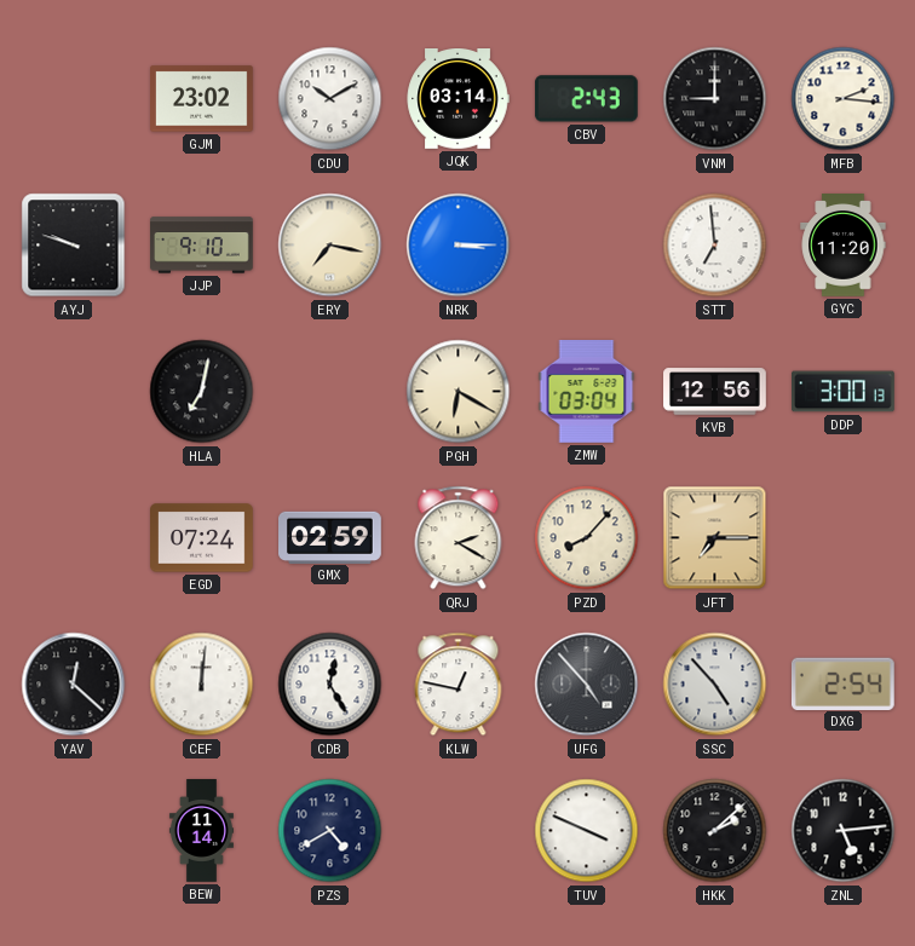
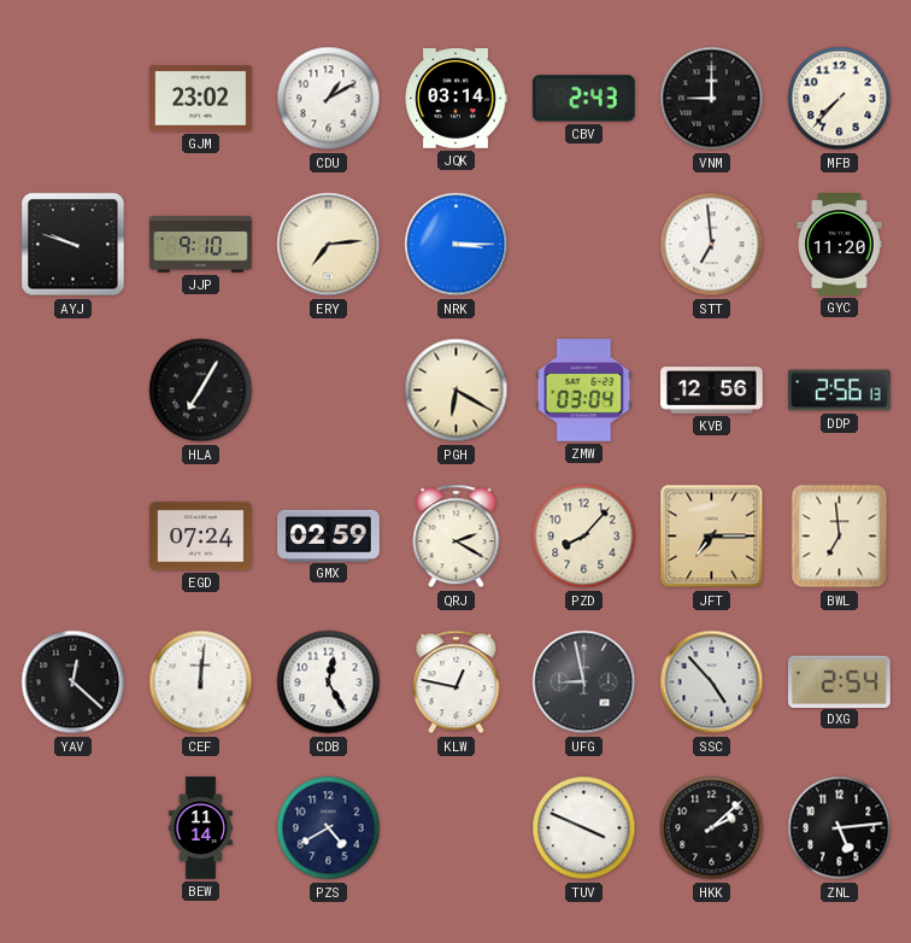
CDU: 10:10 -> 1:10
MFB: 2:16 -> 7:37
ERY: 7:17 -> 7:14
HLA: 7:02 -> 7:05
DDP: 3:00 -> 2:56
BWL: none -> 6:59
UFG: 4:53 -> 8:58
